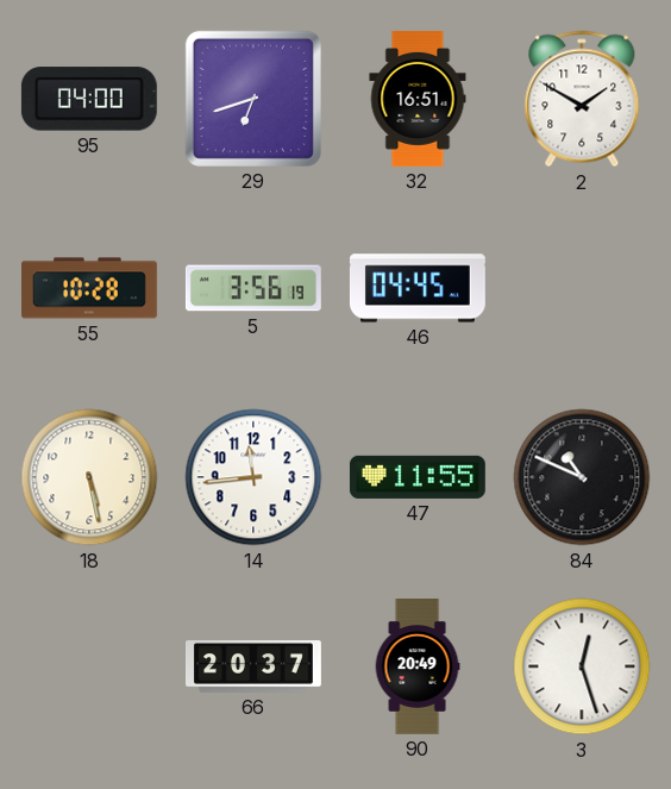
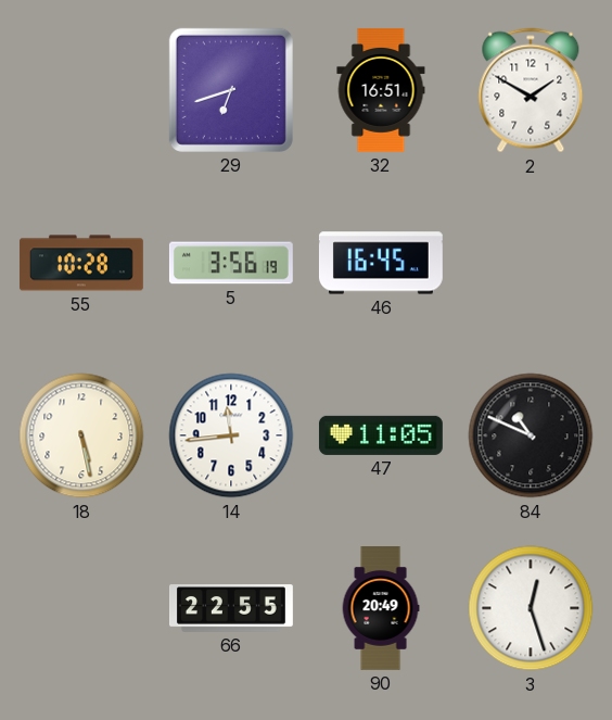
95: 04:00 -> none
46: 04:45 -> 16:45
47: 11:55 -> 11:05
66: 20:37 -> 22:55
